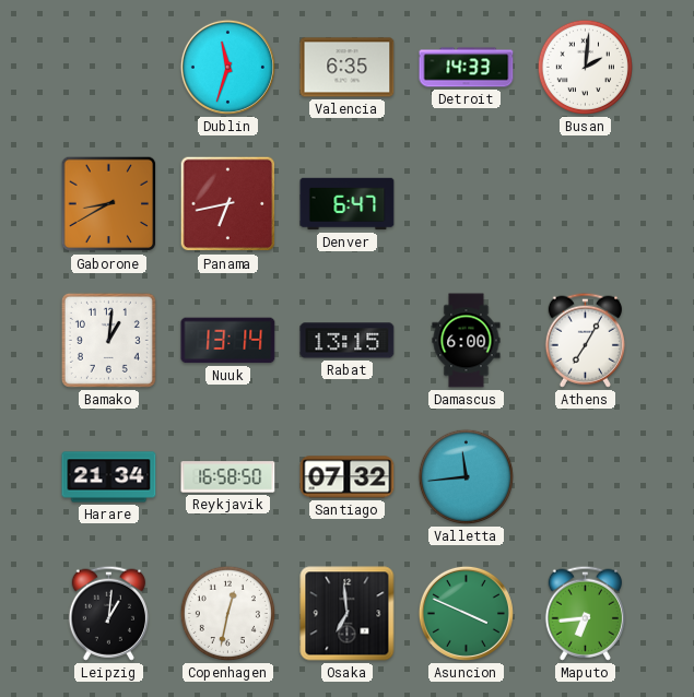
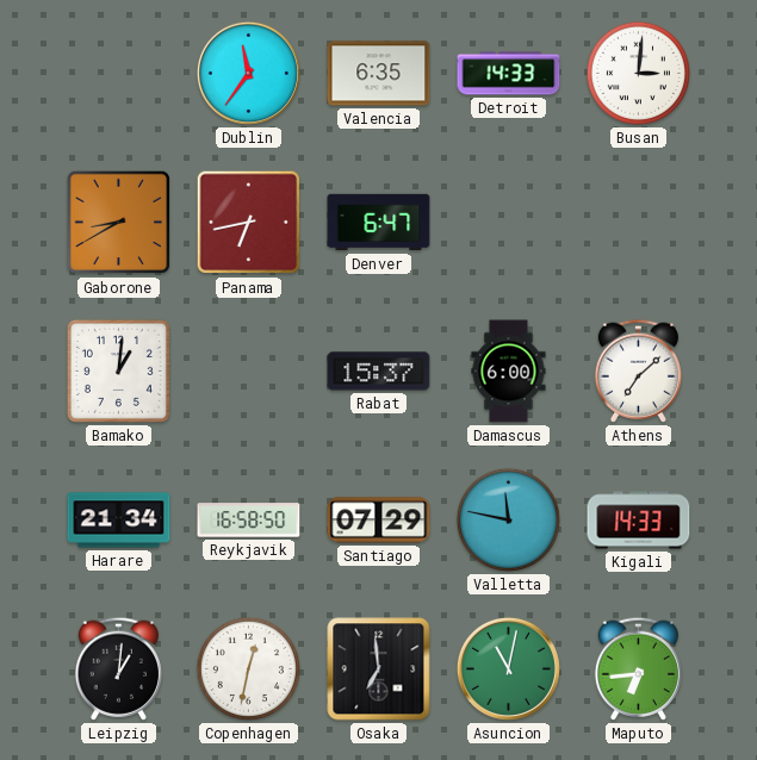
Dublin: 11:33 -> 11:36
Busan: 2:01 -> 3:01
Nuuk: 13:14 -> none
Rabat: 13:15 -> 15:37
Athens: 7:05 -> 7:08
Santiago: 07:32 -> 07:29
Valletta: 11:44 -> 11:47
Kigali: none -> 14:33
Asuncion: 3:49 -> 11:02
